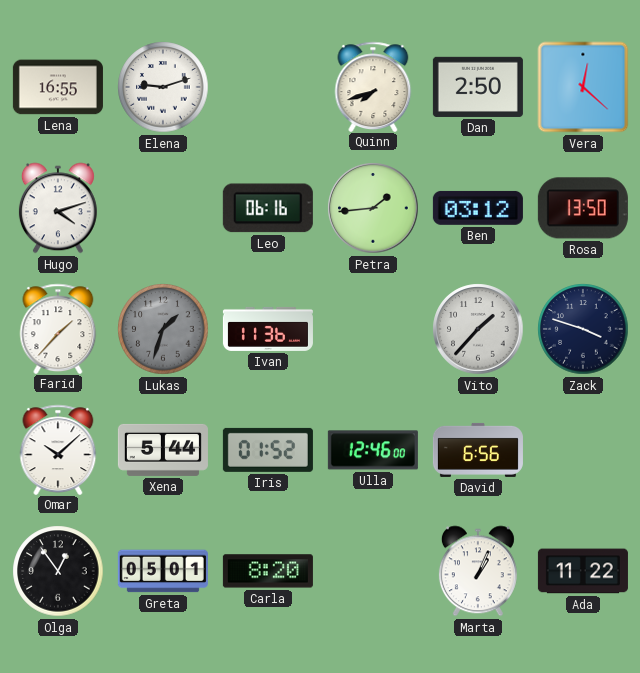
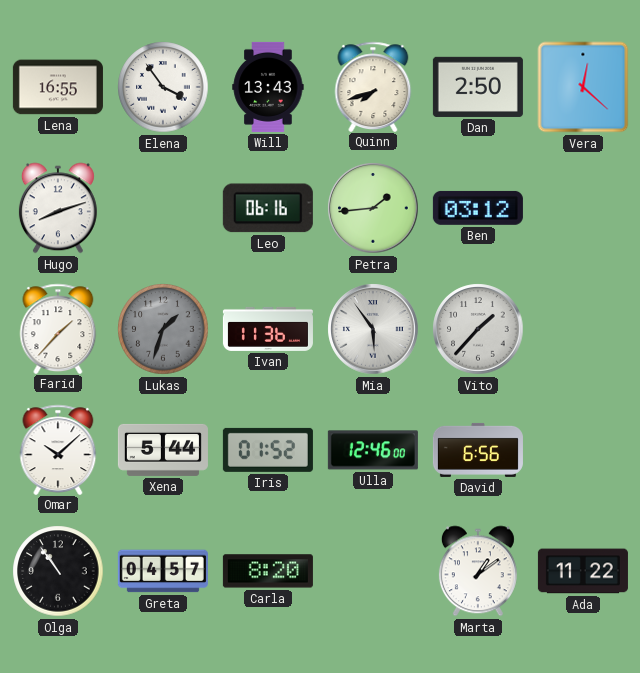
Elena: 9:12 -> 3:54
Will: none -> 13:43
Hugo: 4:12 -> 8:12
Rosa: 13:50 -> none
Mia: none -> 5:54
Zack: 3:48 -> none
Olga: 12:54 -> 10:54
Greta: 05:01 -> 04:57
Marta: 1:04 -> 1:09
